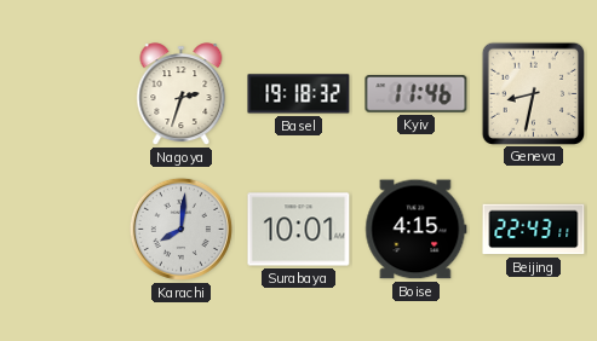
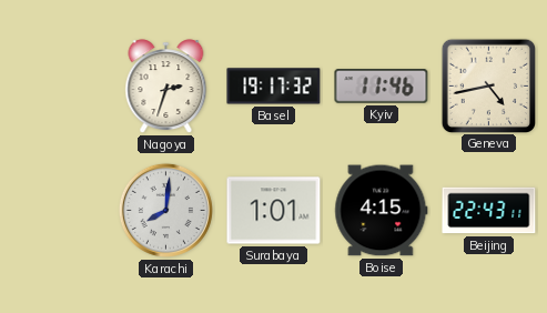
Basel: 19:18 -> 19:17
Geneva: 8:32 -> 4:43
Surabaya: 10:01 -> 1:01
